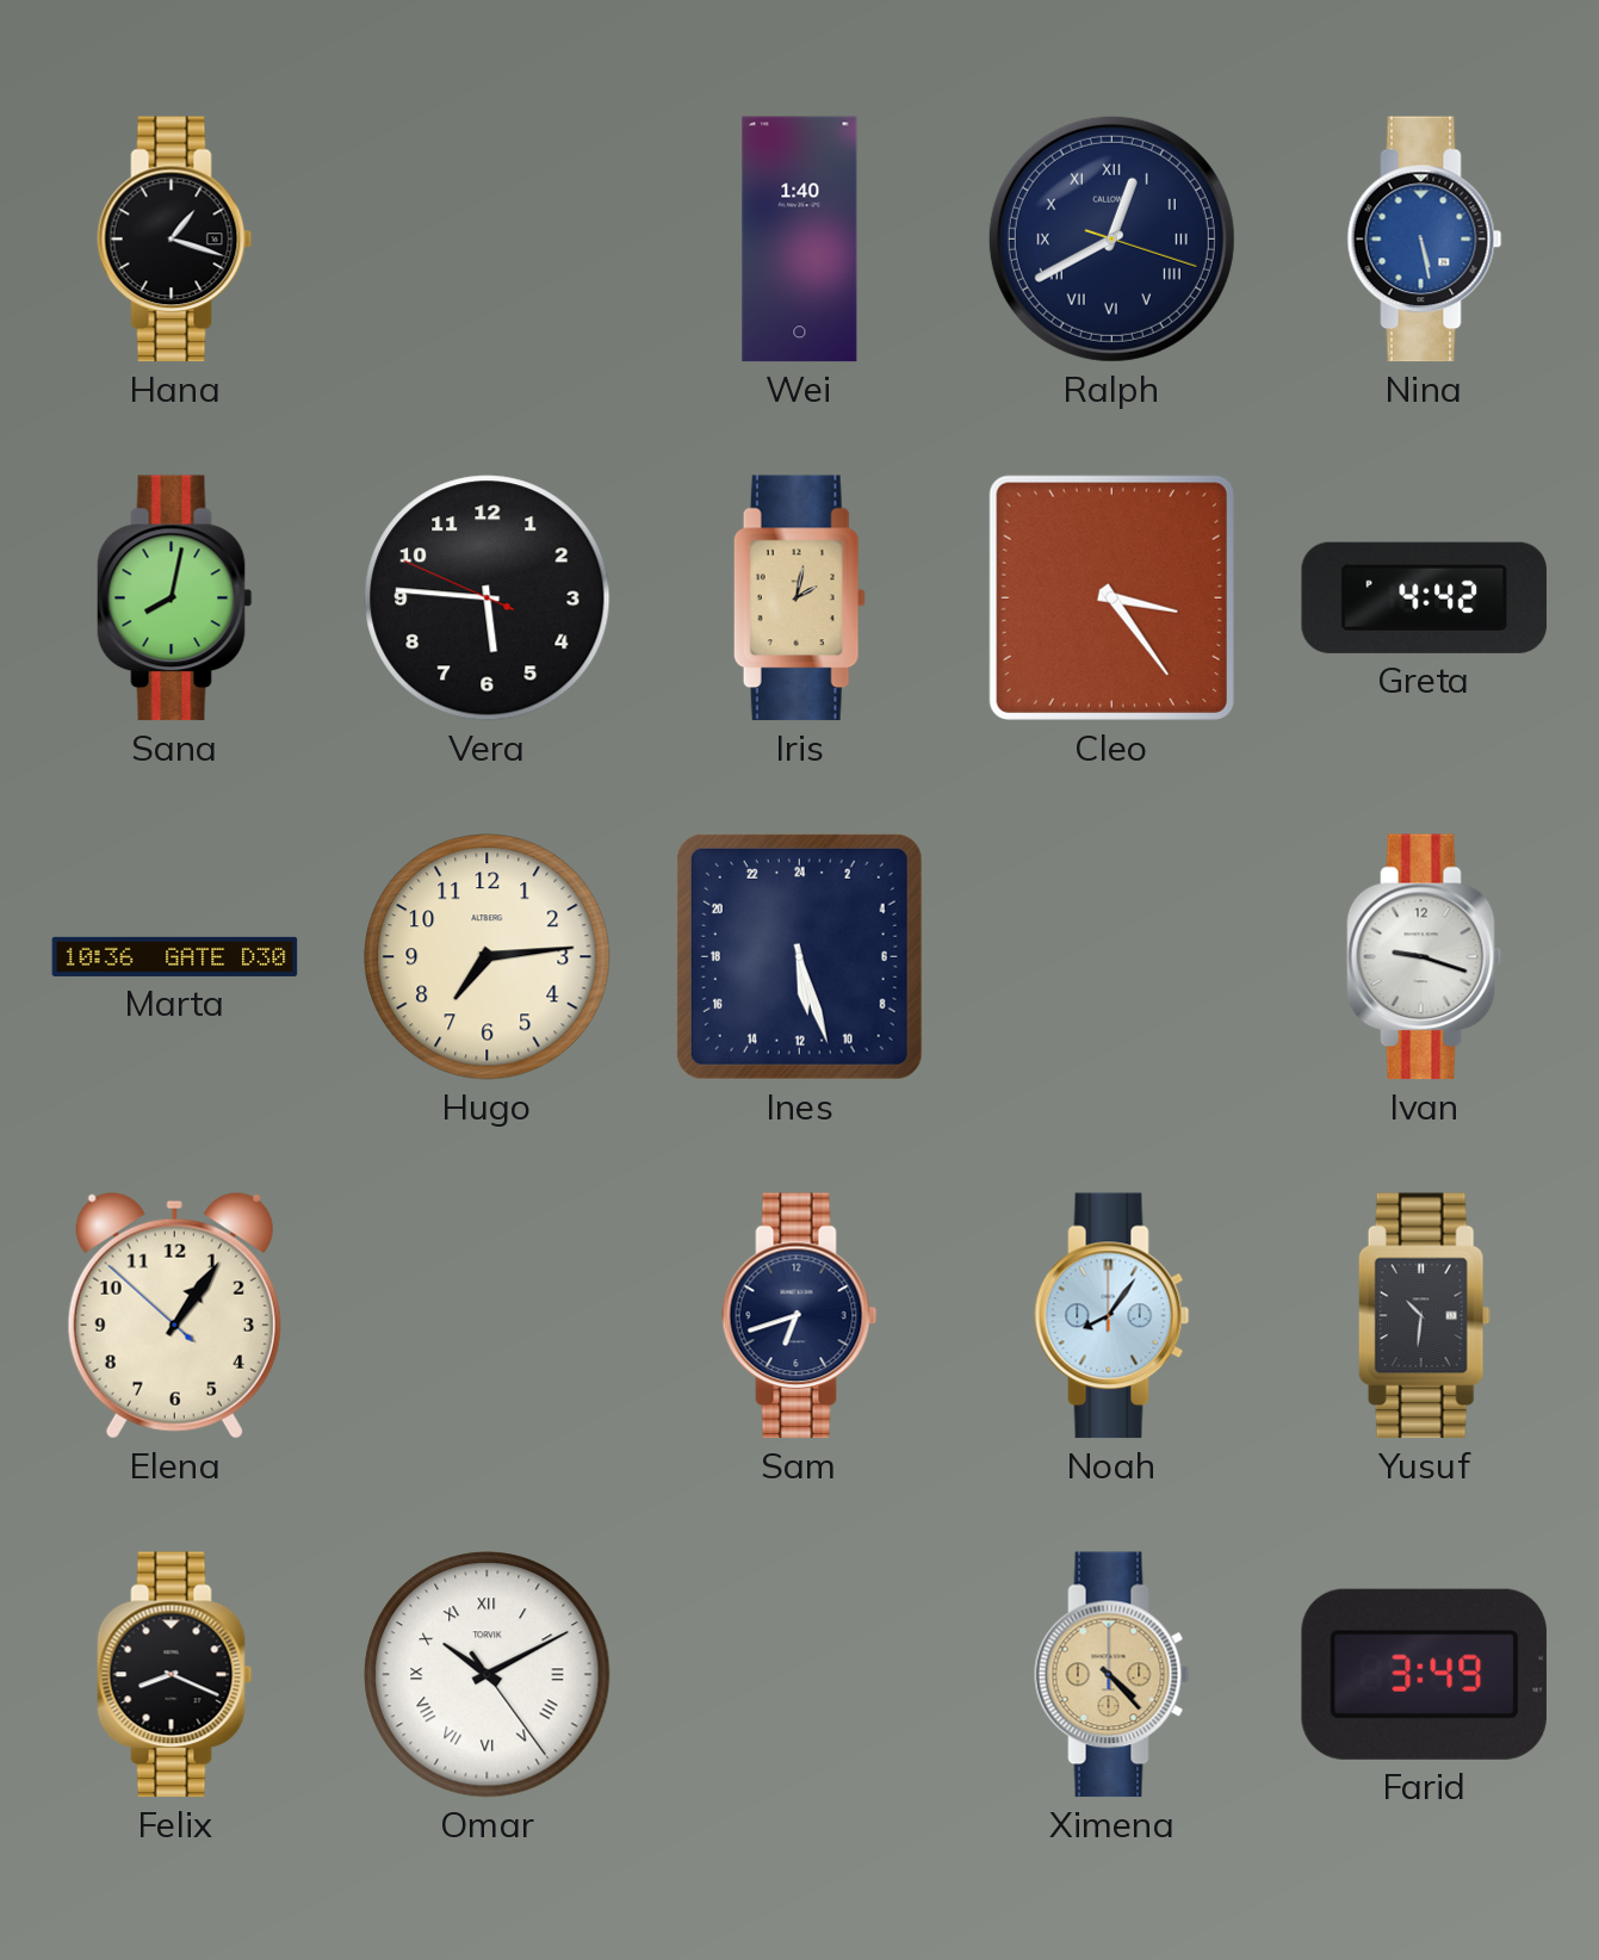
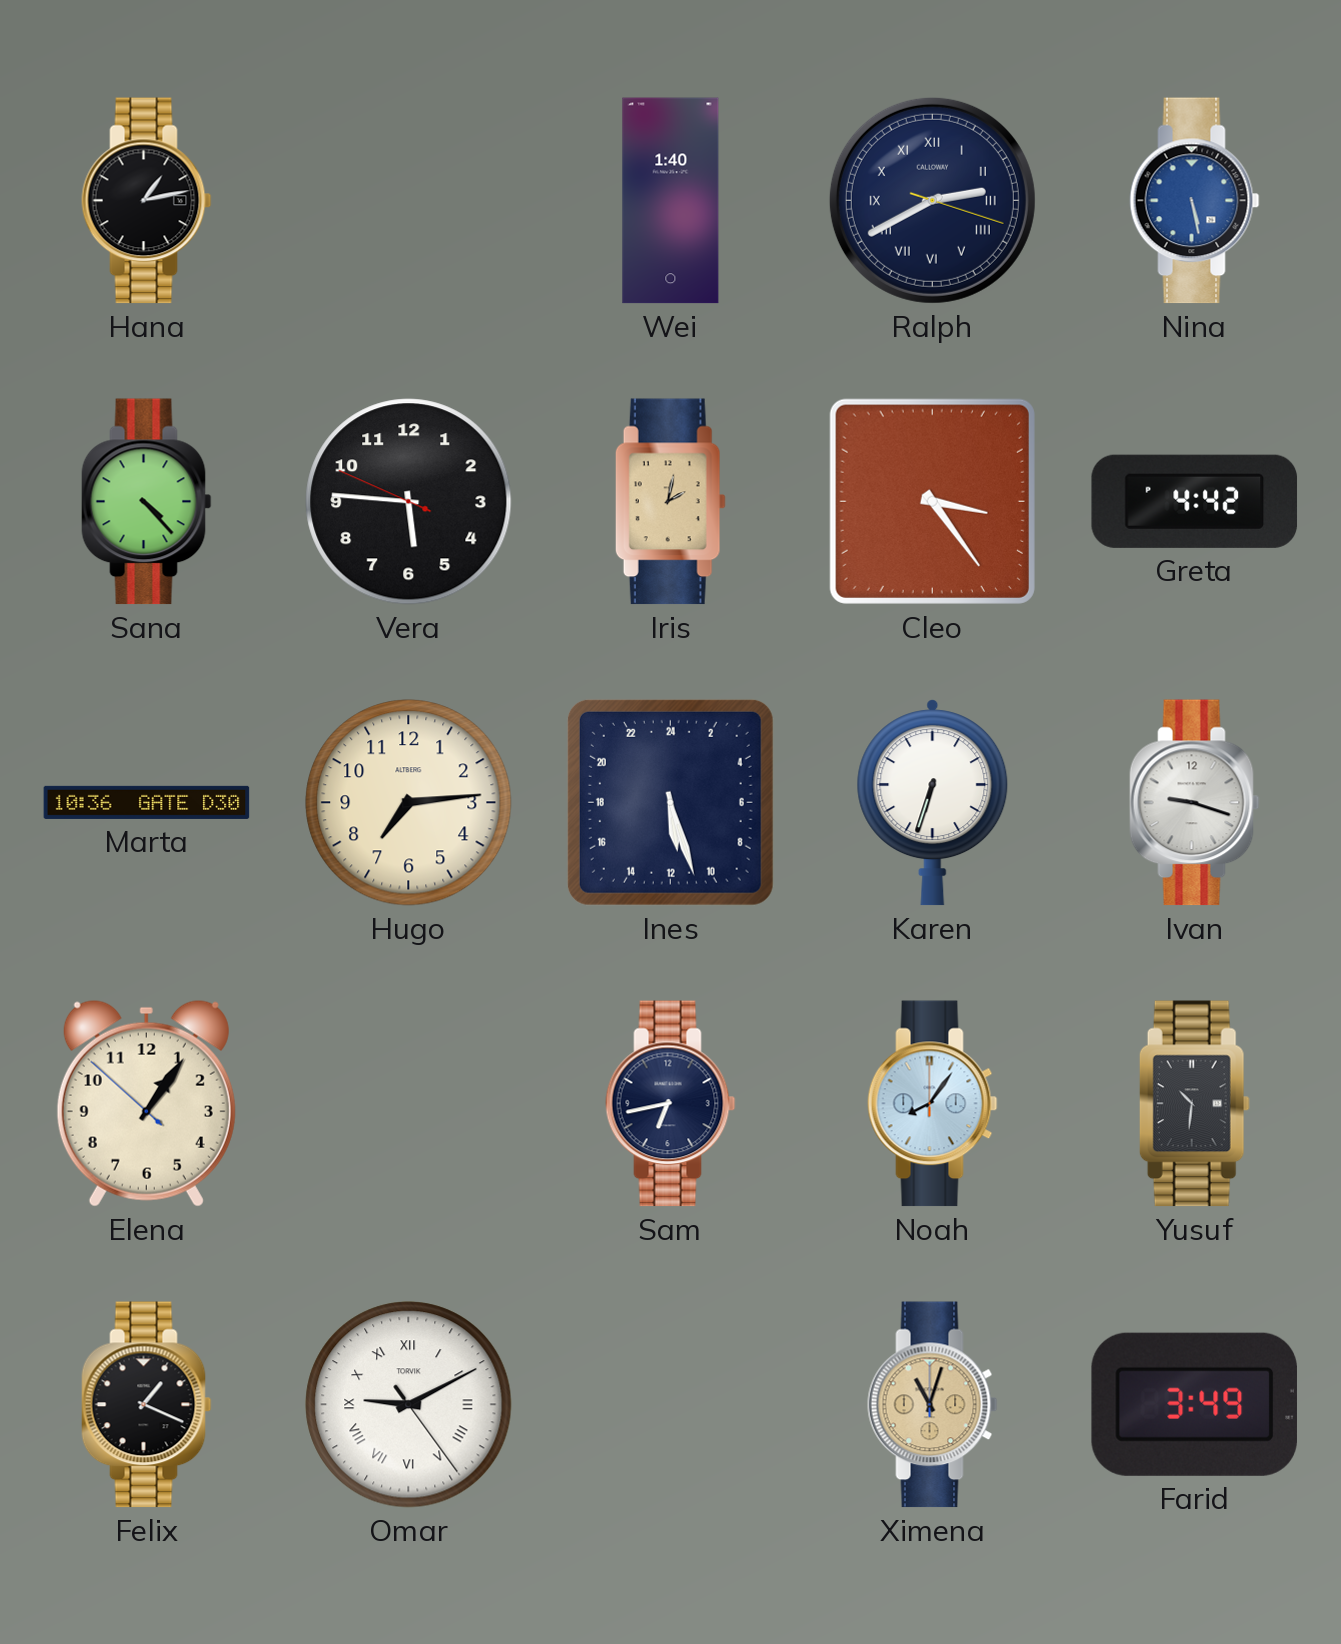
Hana: 1:18 -> 1:13
Ralph: 12:40 -> 2:40
Sana: 8:02 -> 4:23
Karen: none -> 6:33
Sam: 6:42 -> 6:43
Felix: 8:19 -> 1:19
Omar: 10:10 -> 9:10
Ximena: 4:23 -> 11:03
